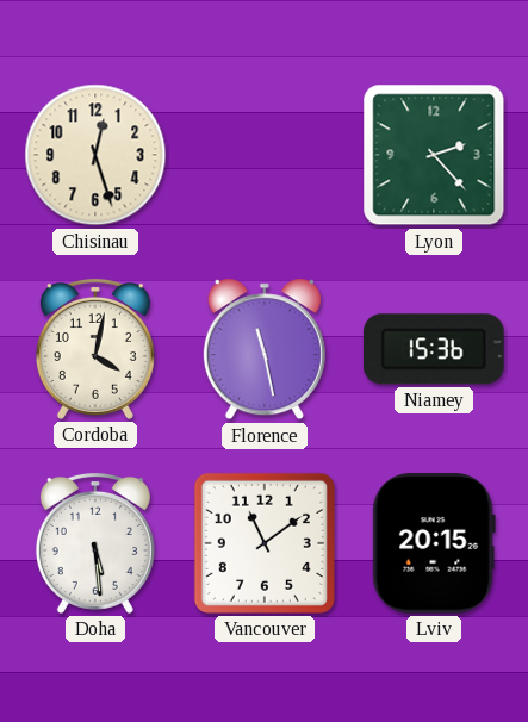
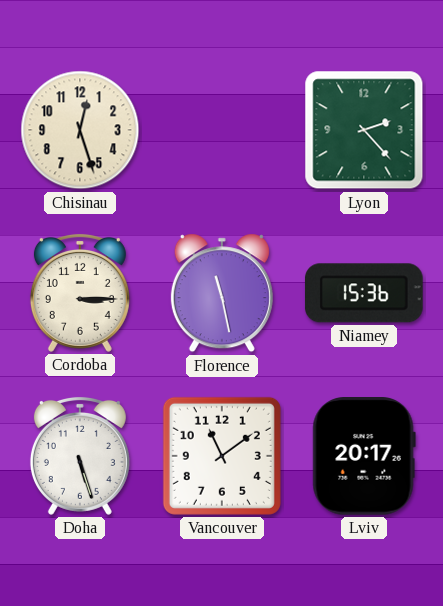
Cordoba: 4:02 -> 3:15
Doha: 5:29 -> 5:27
Lviv: 20:15 -> 20:17
